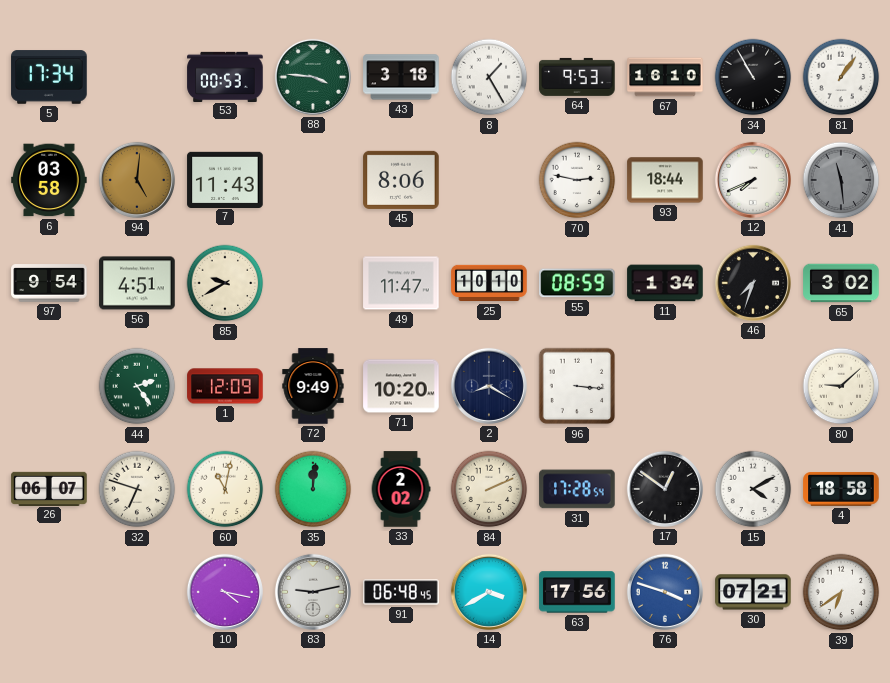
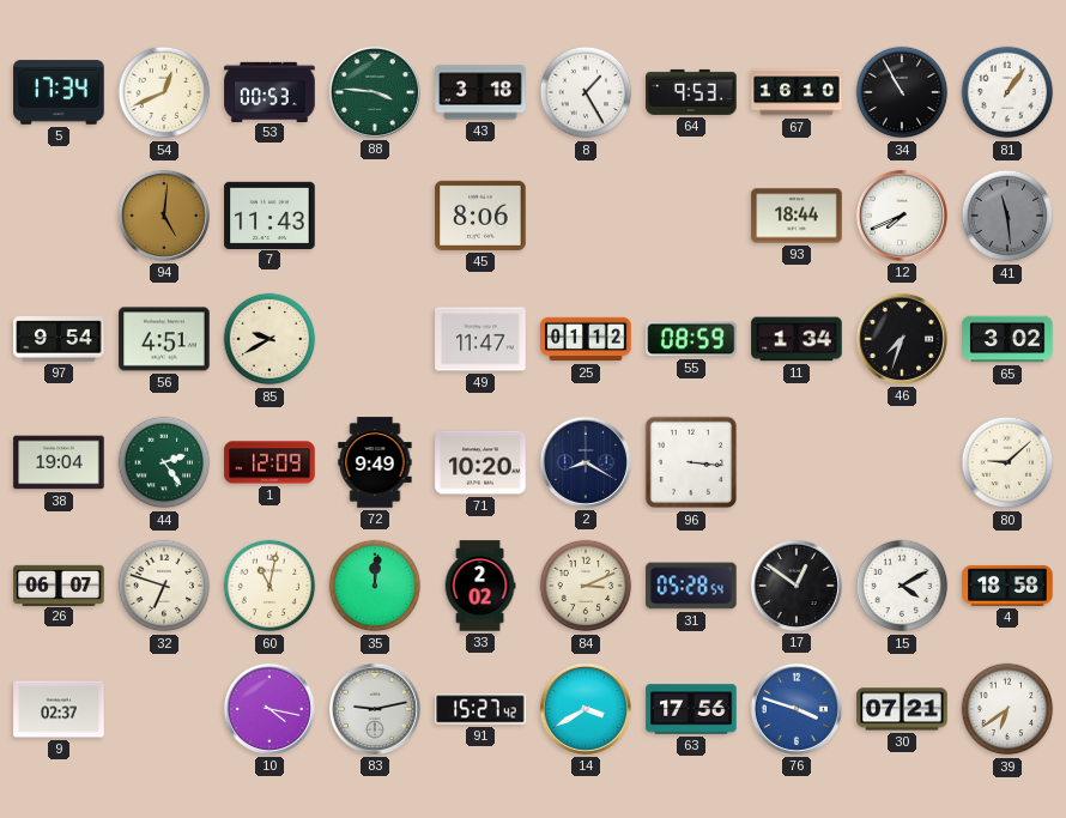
54: none -> 12:41
6: 03:58 -> none
70: 2:47 -> none
25: 10:10 -> 01:12
38: none -> 19:04
84: 2:11 -> 3:11
31: 17:28 -> 05:28
9: none -> 02:37
91: 06:48 -> 15:27
